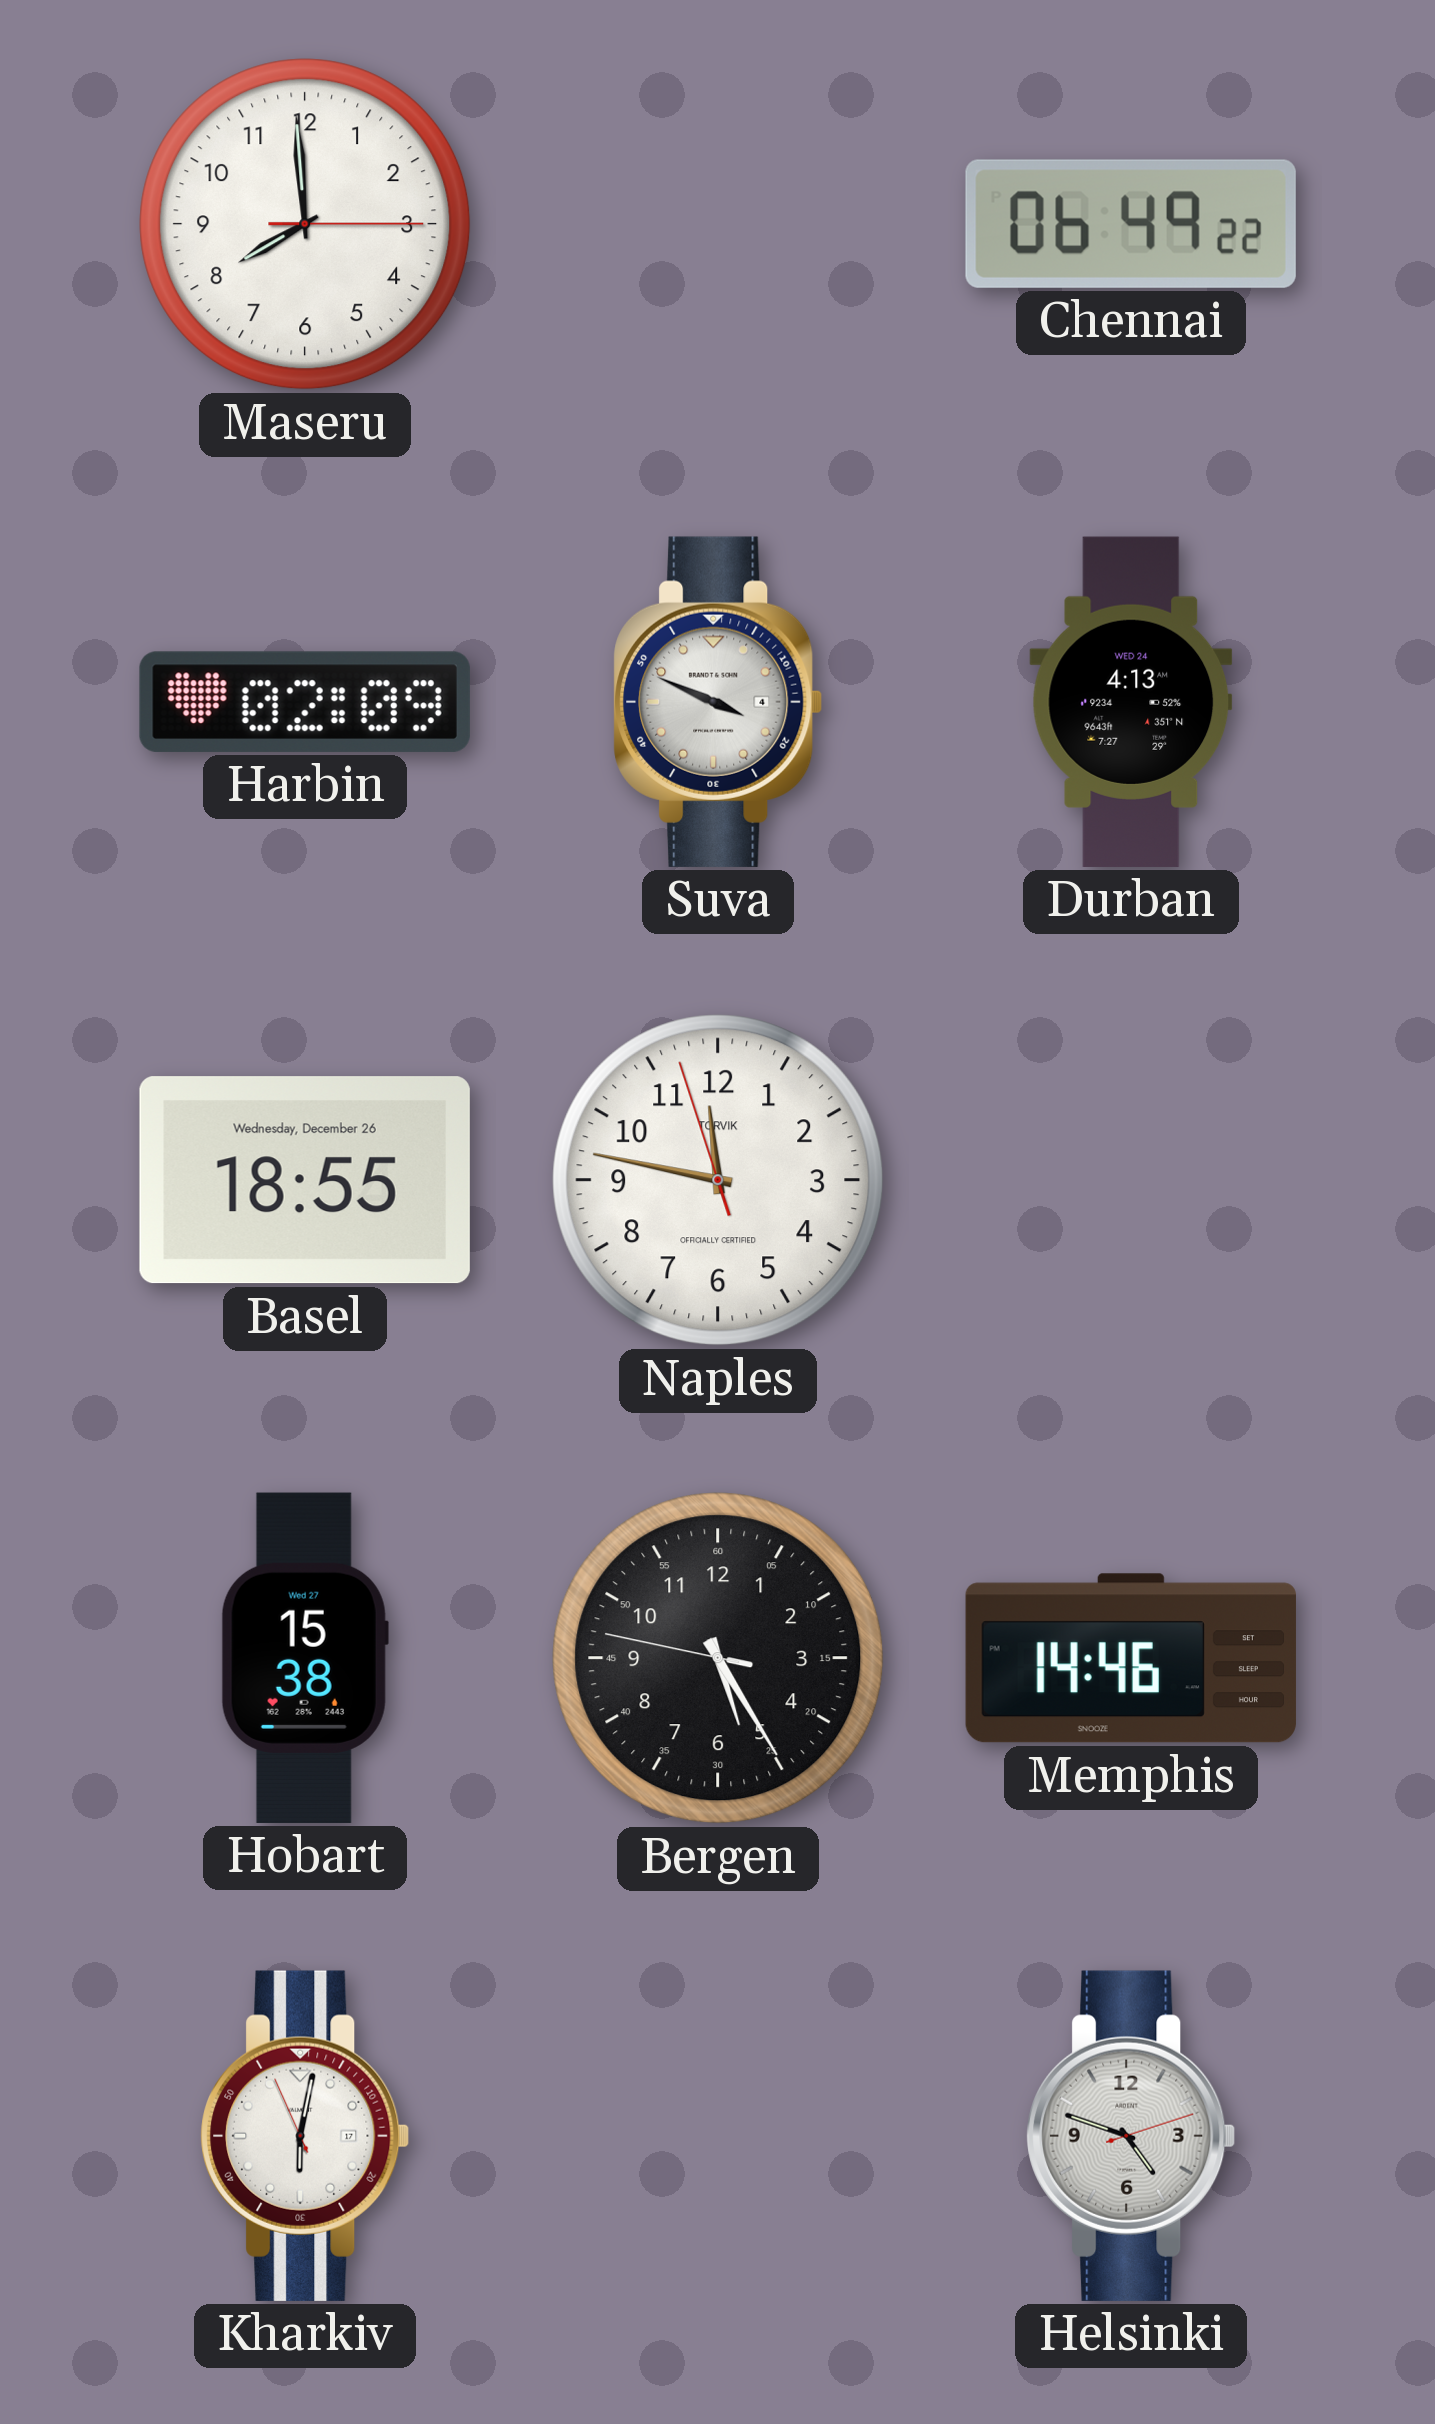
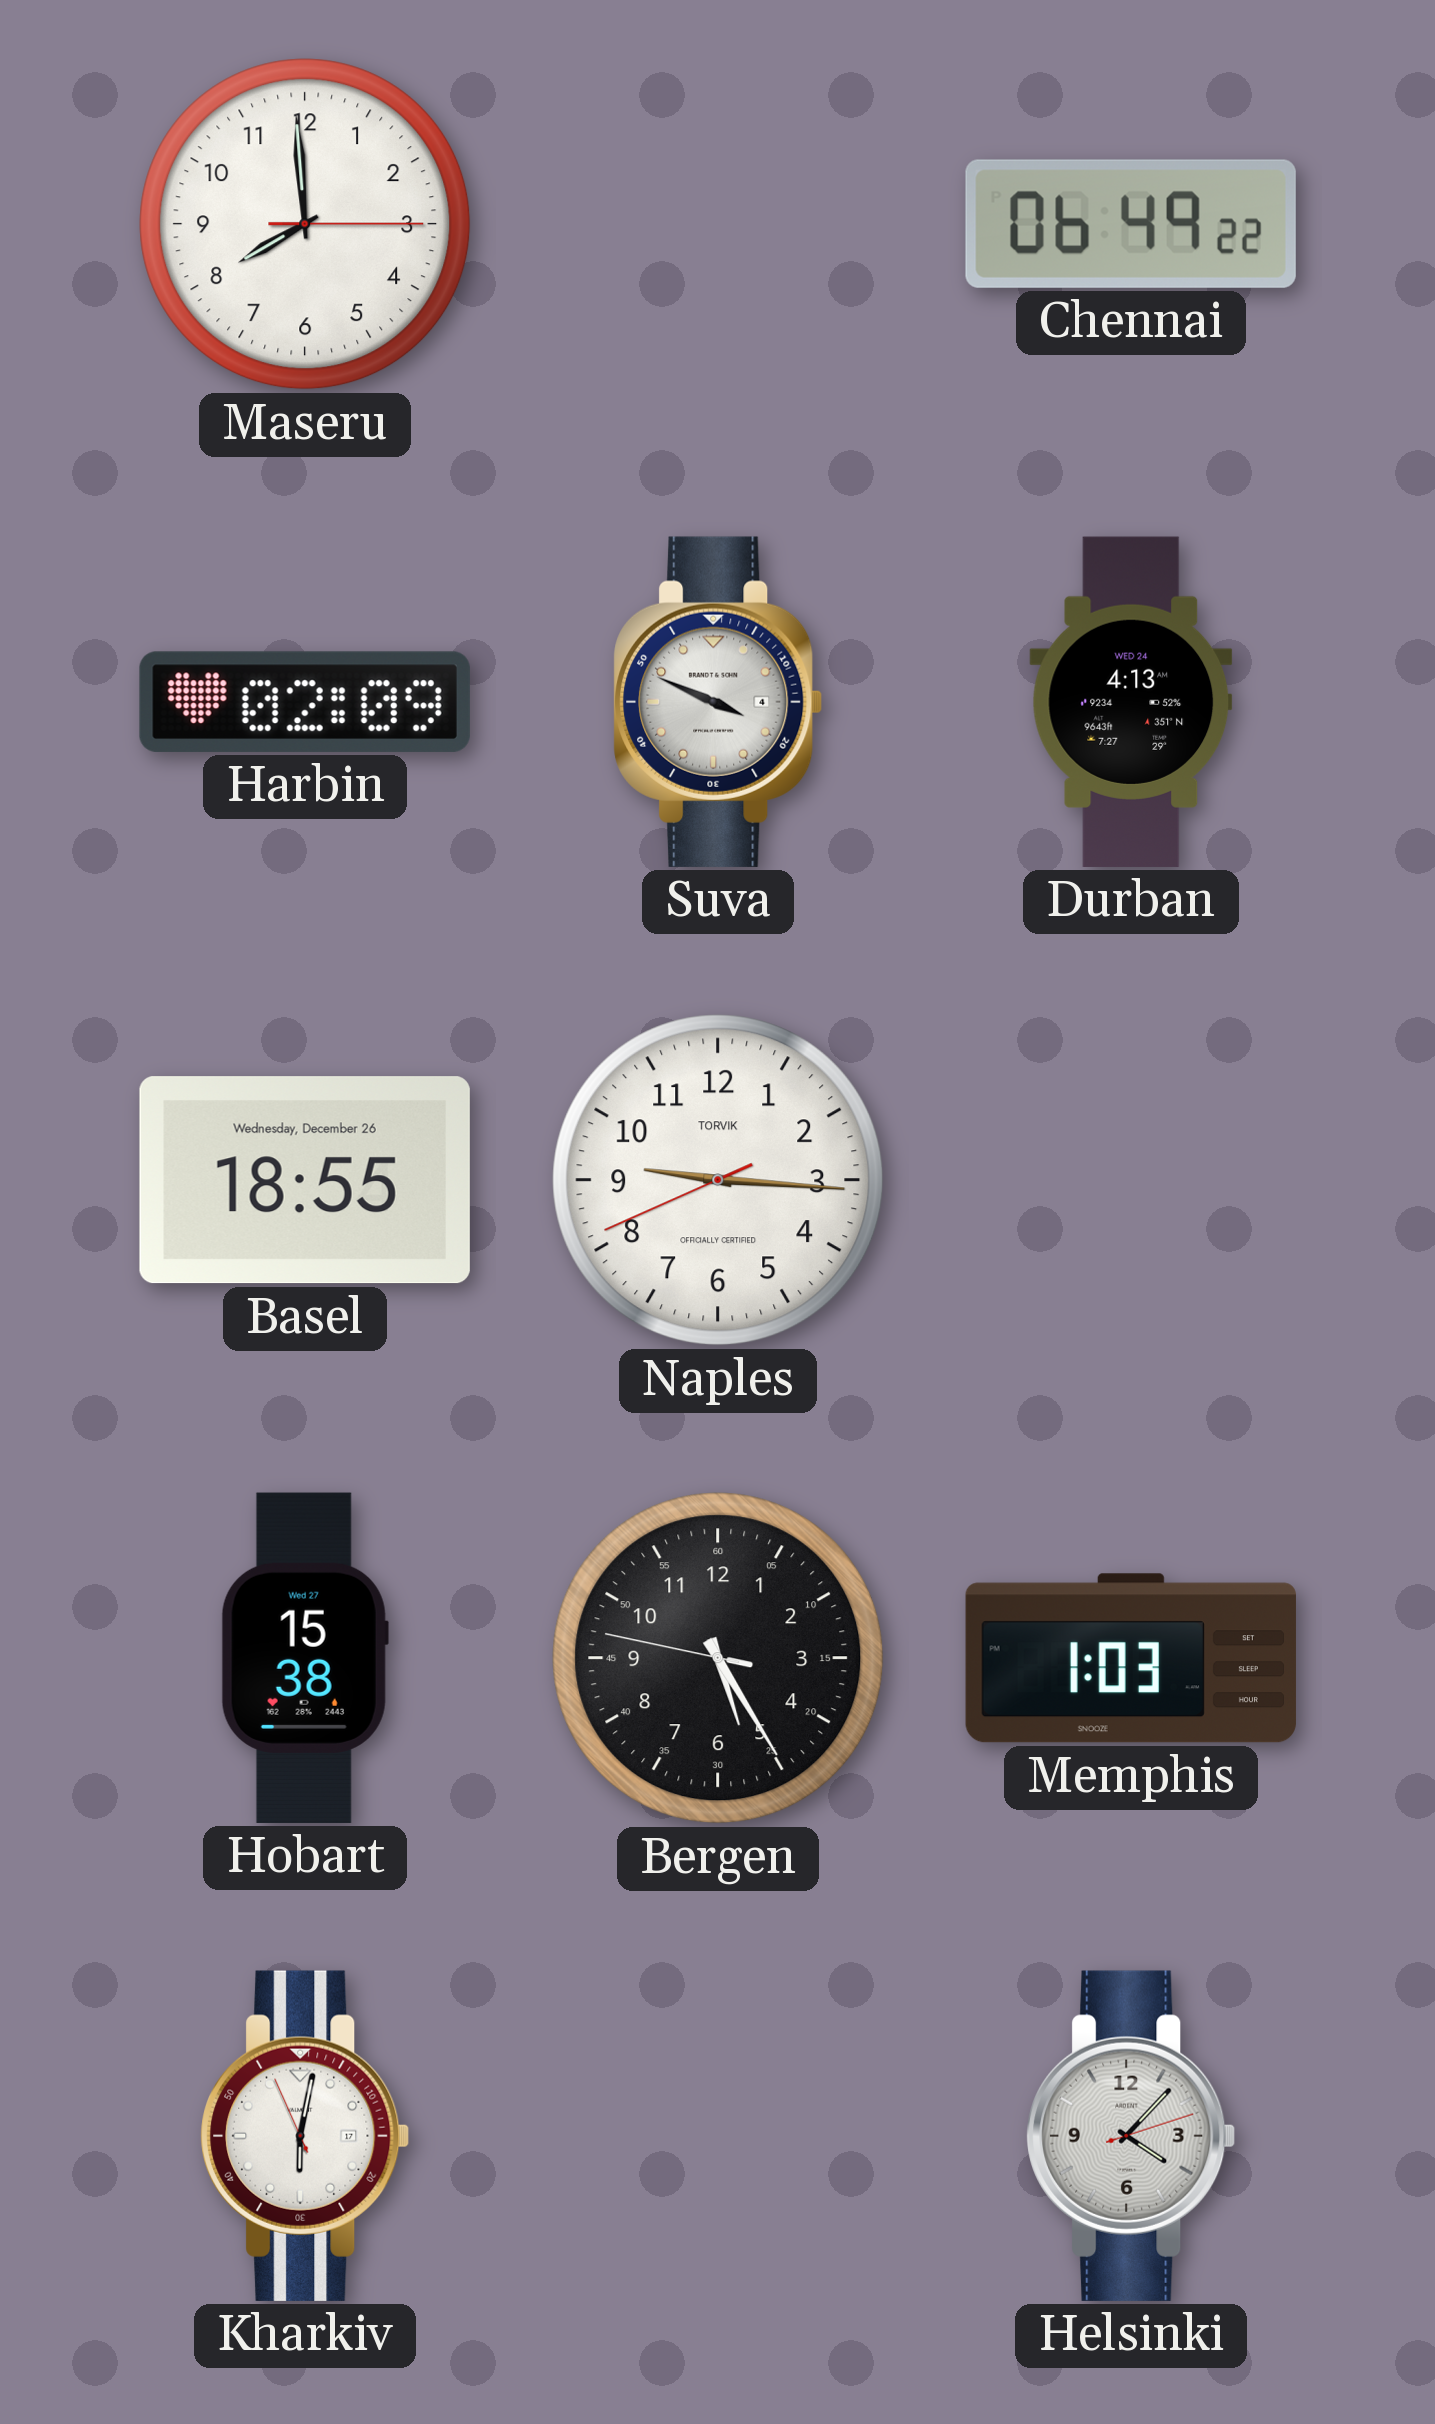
Naples: 11:46 -> 9:15
Memphis: 14:46 -> 1:03
Helsinki: 4:48 -> 4:07
